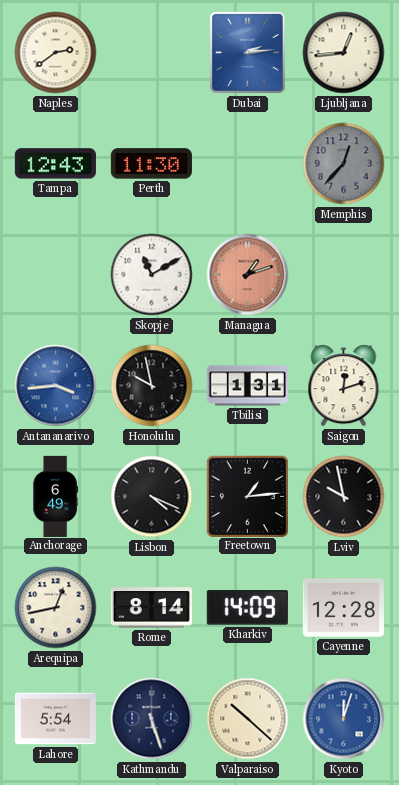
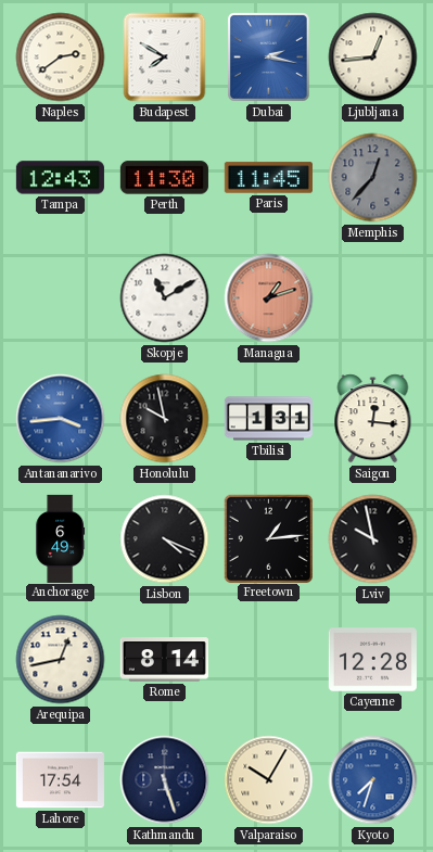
Budapest: none -> 7:50
Dubai: 2:14 -> 2:17
Paris: none -> 11:45
Saigon: 12:12 -> 12:16
Kharkiv: 14:09 -> none
Lahore: 5:54 -> 17:54
Valparaiso: 10:22 -> 10:05
Kyoto: 12:03 -> 7:33
